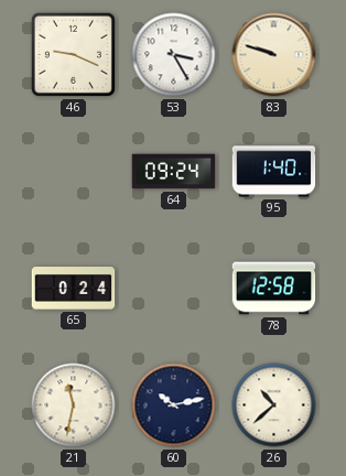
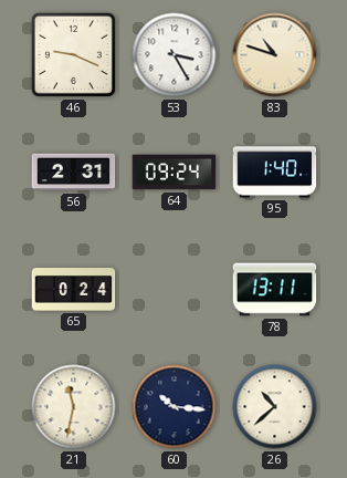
83: 9:48 -> 10:48
56: none -> 2:31
78: 12:58 -> 13:11
60: 10:13 -> 10:16
